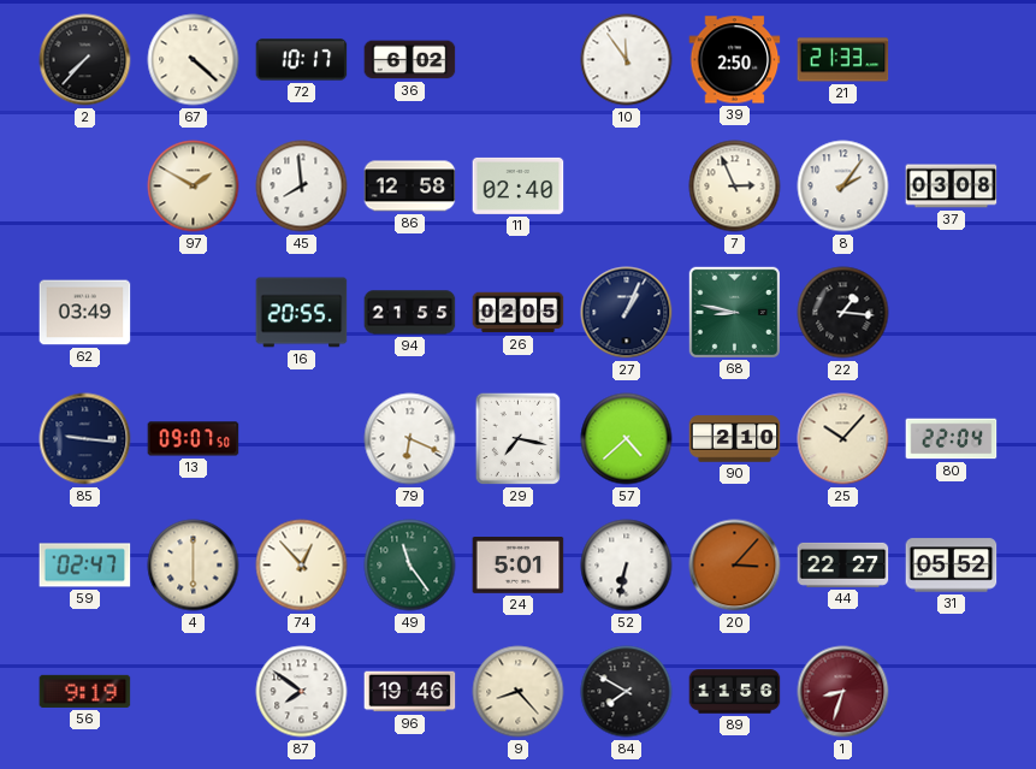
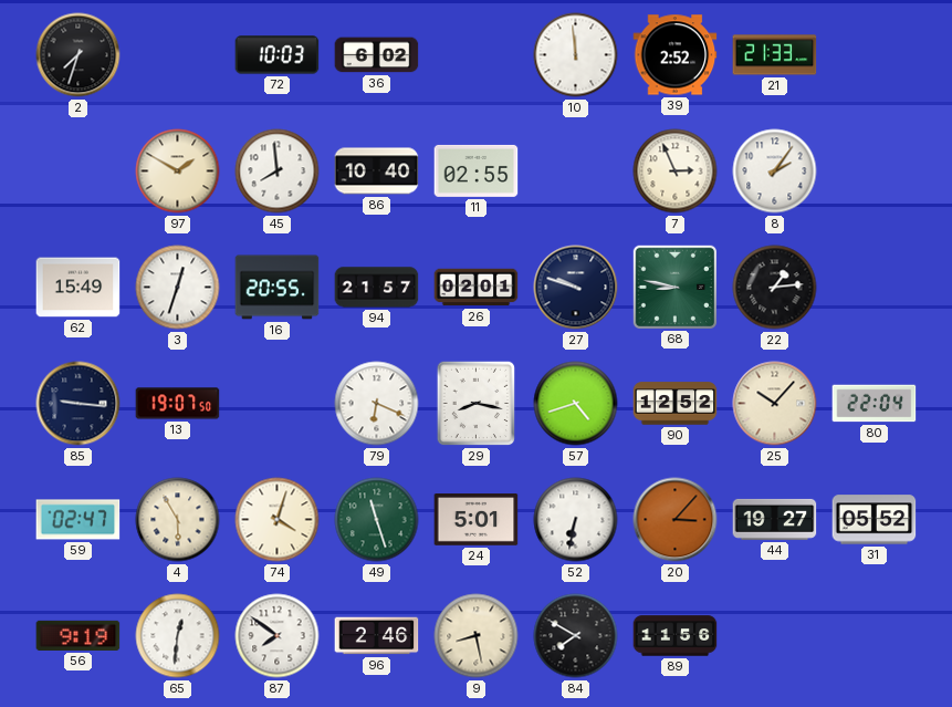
2: 7:37 -> 7:33
67: 4:22 -> none
72: 10:17 -> 10:03
10: 11:54 -> 11:59
39: 2:50 -> 2:52
86: 12:58 -> 10:40
11: 02:40 -> 02:55
37: 03:08 -> none
62: 03:49 -> 15:49
3: none -> 12:33
94: 21:55 -> 21:57
26: 02:05 -> 02:01
27: 1:04 -> 9:48
22: 1:16 -> 1:14
13: 09:07 -> 19:07
29: 7:17 -> 8:17
57: 4:38 -> 4:42
90: 2:10 -> 12:52
4: 6:00 -> 5:55
74: 12:53 -> 4:03
49: 11:24 -> 11:27
44: 22:27 -> 19:27
65: none -> 12:31
96: 19:46 -> 2:46
9: 8:23 -> 8:28
1: 8:33 -> none
